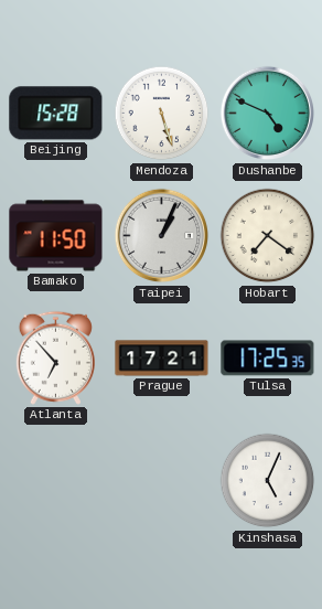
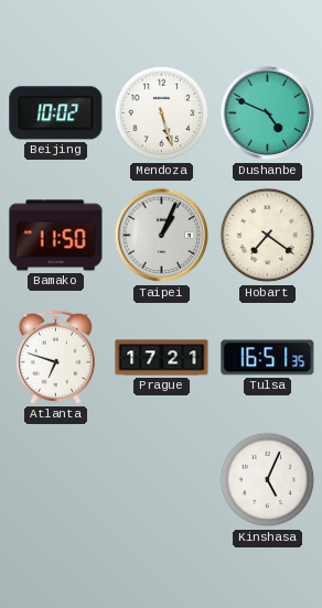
Beijing: 15:28 -> 10:02
Atlanta: 6:53 -> 6:48
Tulsa: 17:25 -> 16:51
